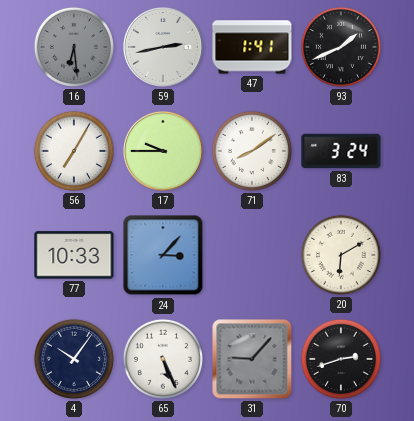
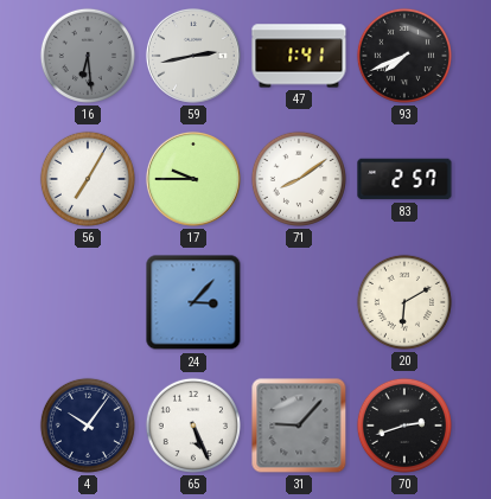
93: 1:41 -> 7:41
83: 3:24 -> 2:57
77: 10:33 -> none
